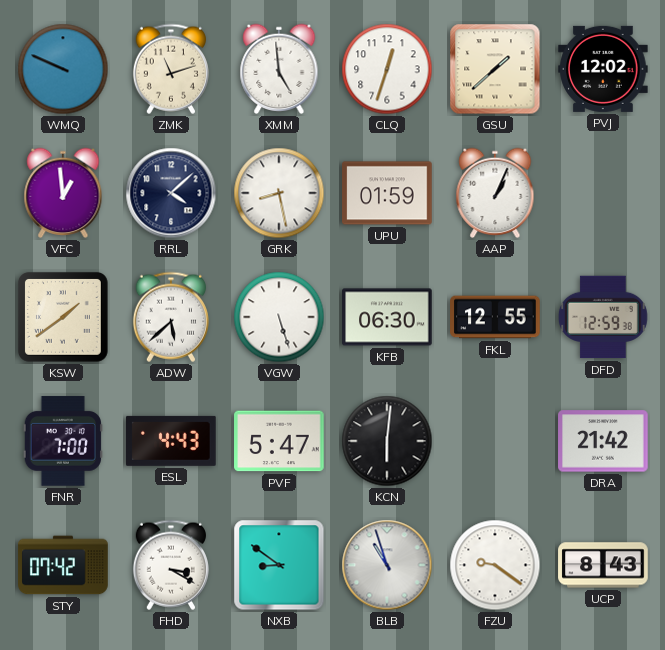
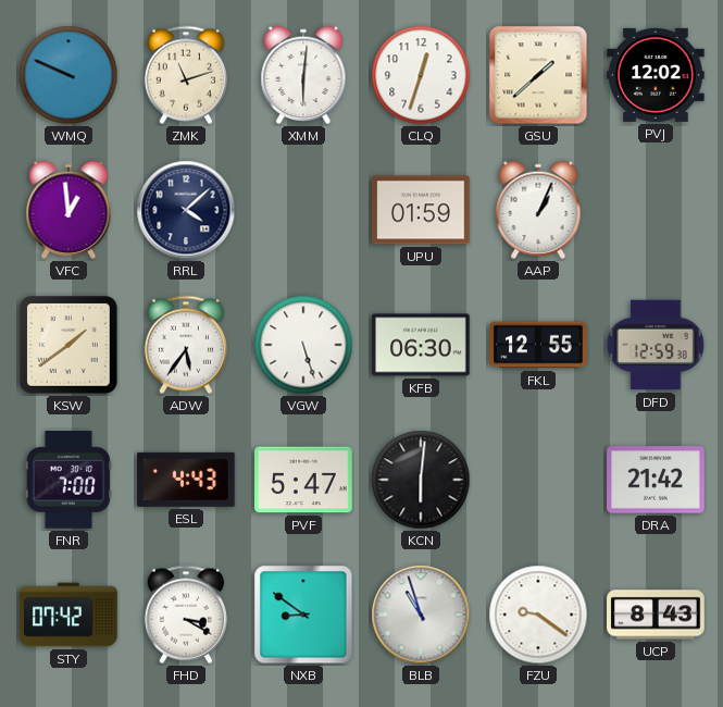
XMM: 4:59 -> 6:01
GRK: 8:28 -> none
ADW: 5:38 -> 5:36
